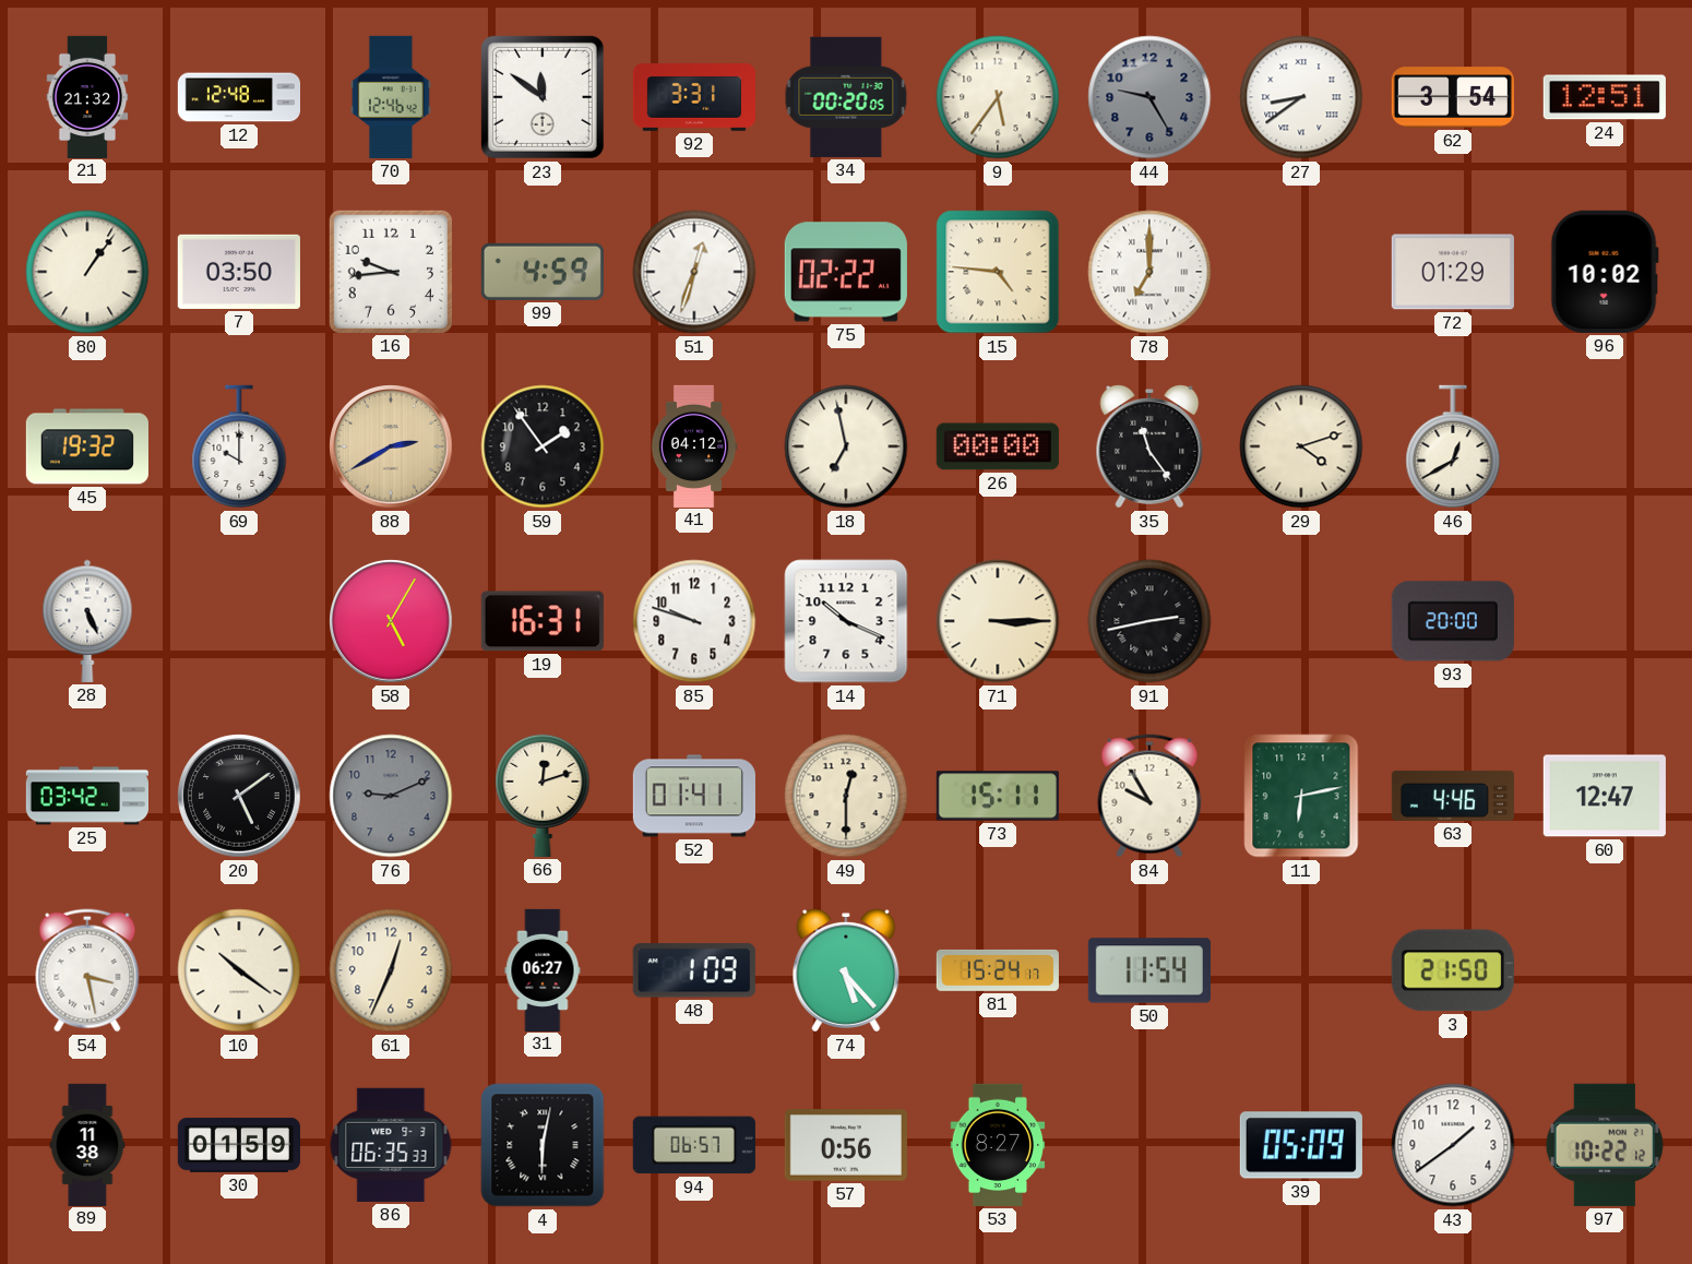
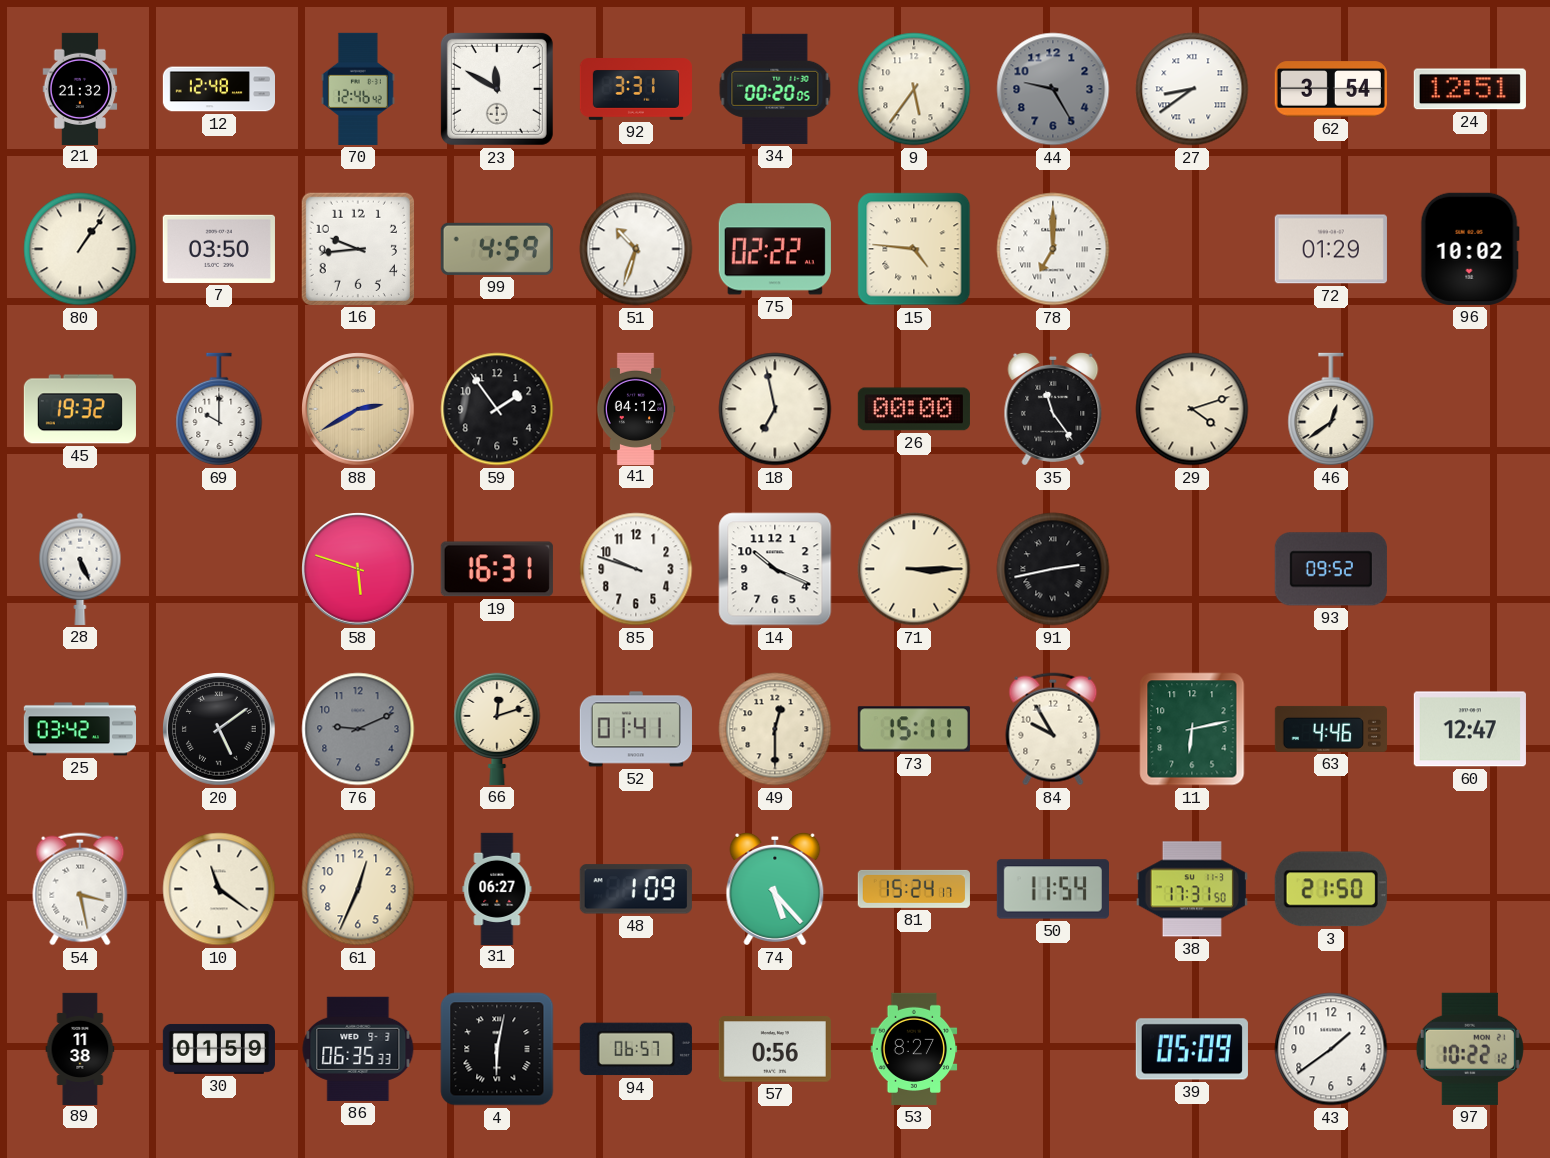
23: 11:51 -> 11:50
51: 12:33 -> 10:33
46: 12:40 -> 12:39
58: 5:05 -> 5:48
93: 20:00 -> 09:52
10: 10:21 -> 11:21
38: none -> 17:31
